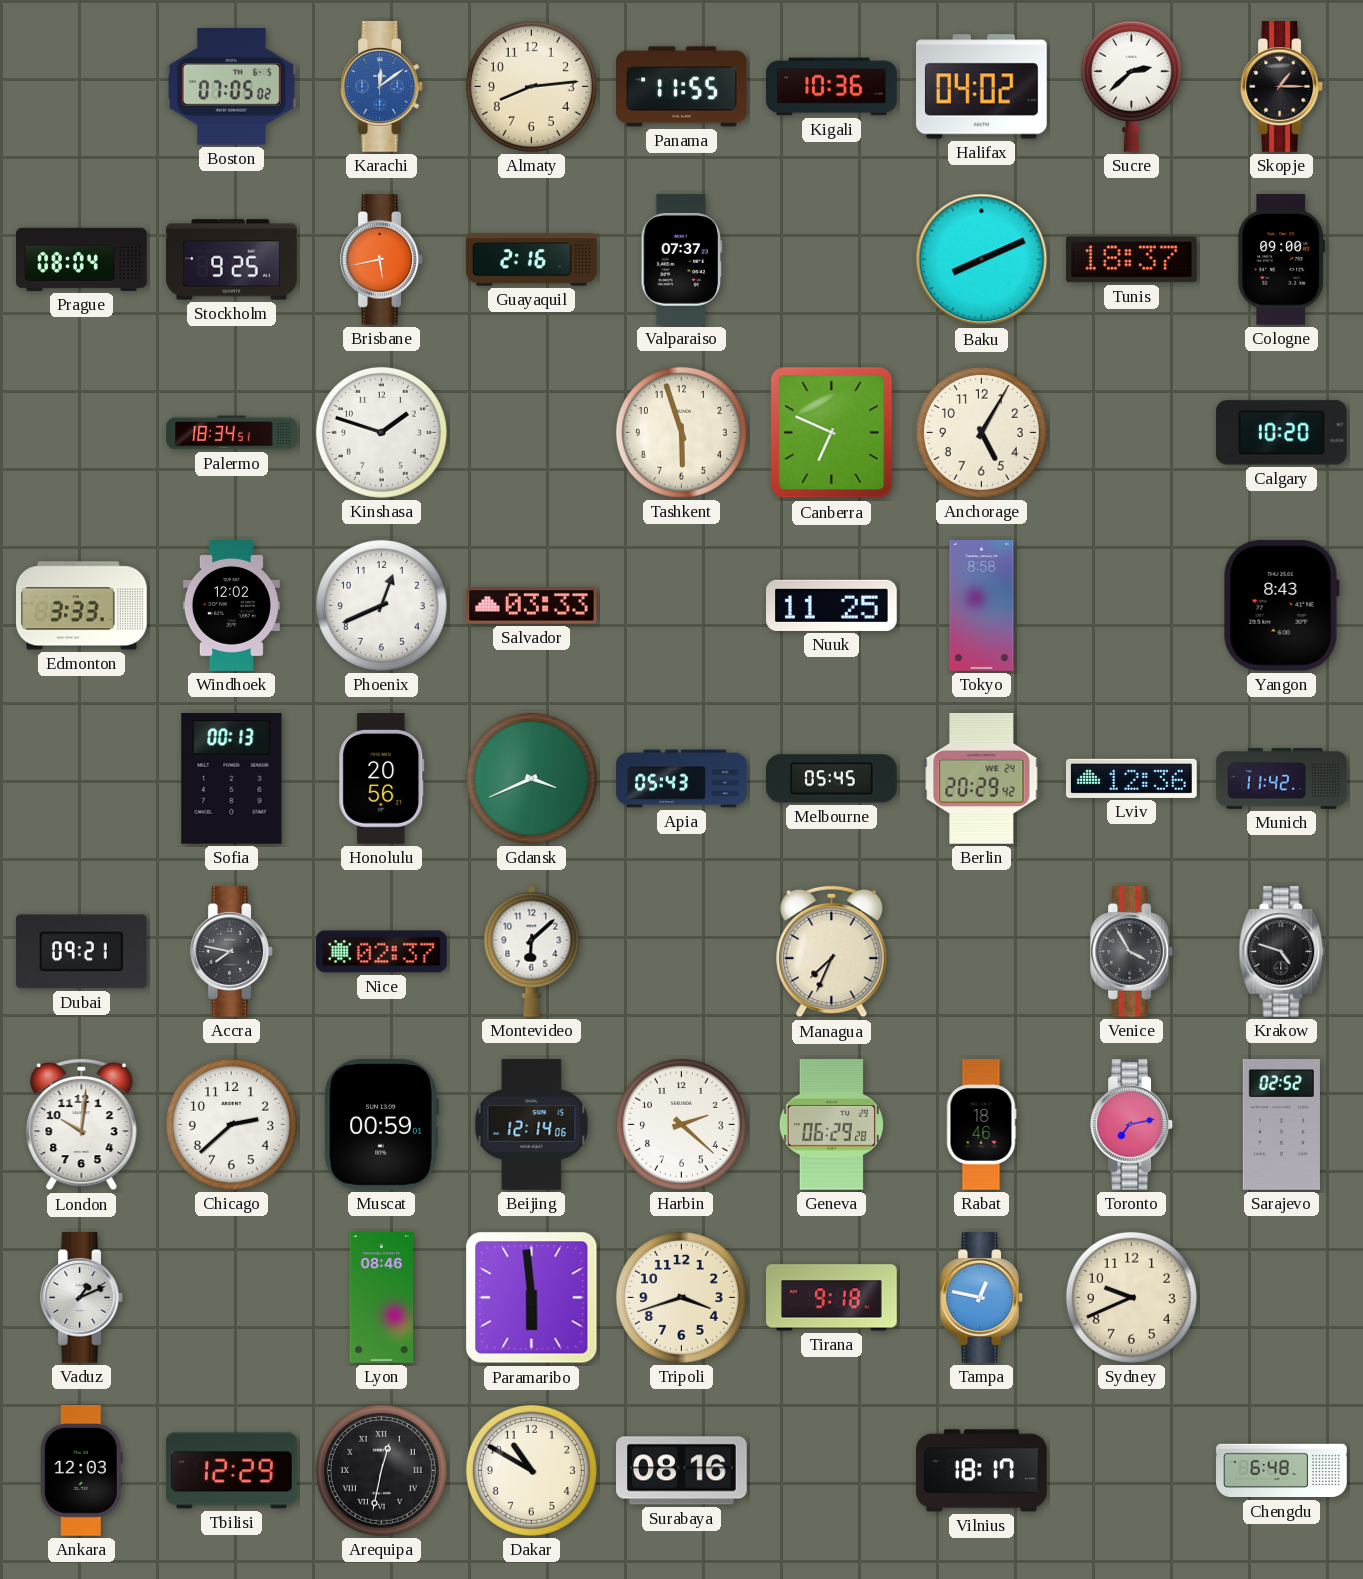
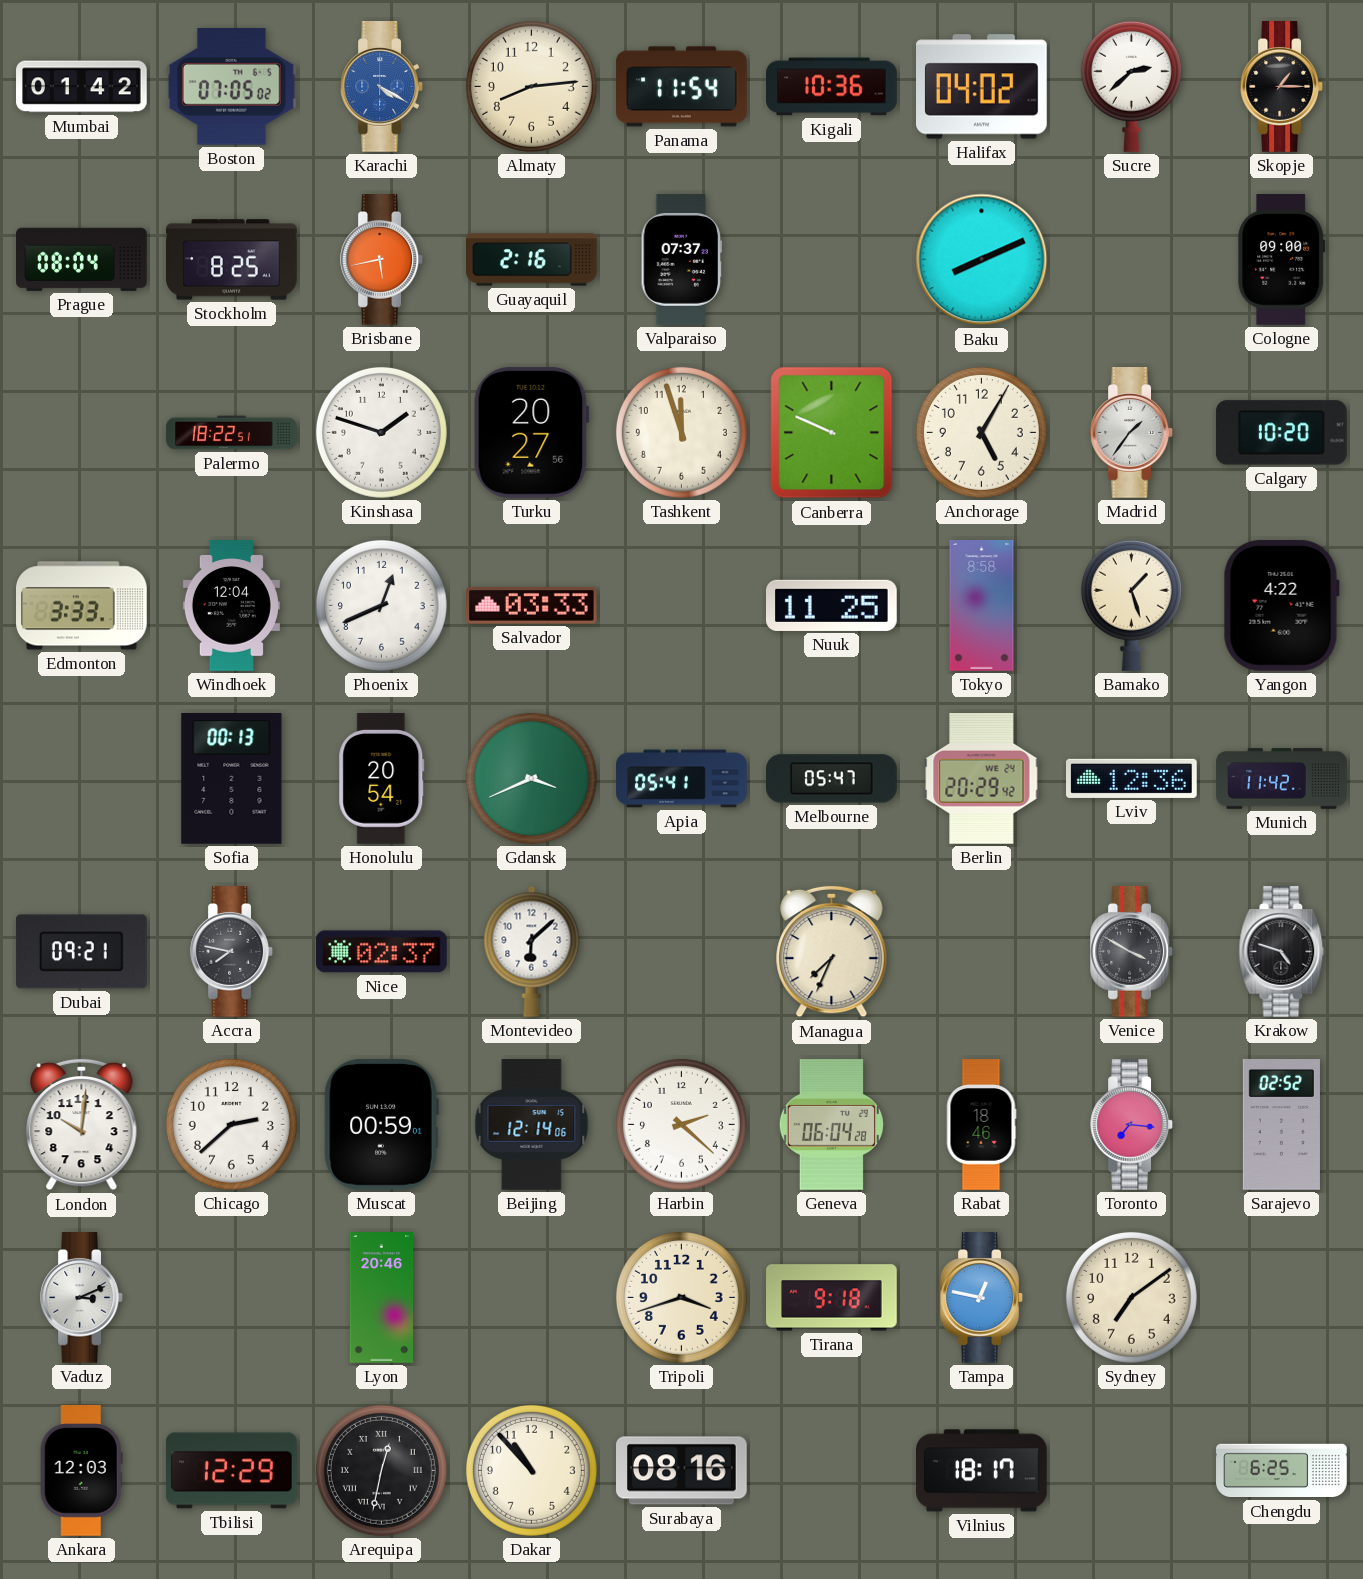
Mumbai: none -> 01:42
Karachi: 12:09 -> 4:20
Panama: 11:55 -> 11:54
Stockholm: 9:25 -> 8:25
Tunis: 18:37 -> none
Palermo: 18:34 -> 18:22
Turku: none -> 20:27
Tashkent: 5:57 -> 11:57
Canberra: 6:49 -> 9:49
Madrid: none -> 1:36
Windhoek: 12:02 -> 12:04
Bamako: none -> 1:27
Yangon: 8:43 -> 4:22
Honolulu: 20:56 -> 20:54
Apia: 05:43 -> 05:41
Melbourne: 05:45 -> 05:47
Venice: 3:55 -> 3:50
Geneva: 06:29 -> 06:04
Toronto: 7:13 -> 7:16
Vaduz: 1:11 -> 3:11
Lyon: 08:46 -> 20:46
Paramaribo: 5:59 -> none
Sydney: 9:41 -> 7:09
Dakar: 10:50 -> 10:53
Chengdu: 6:48 -> 6:25
